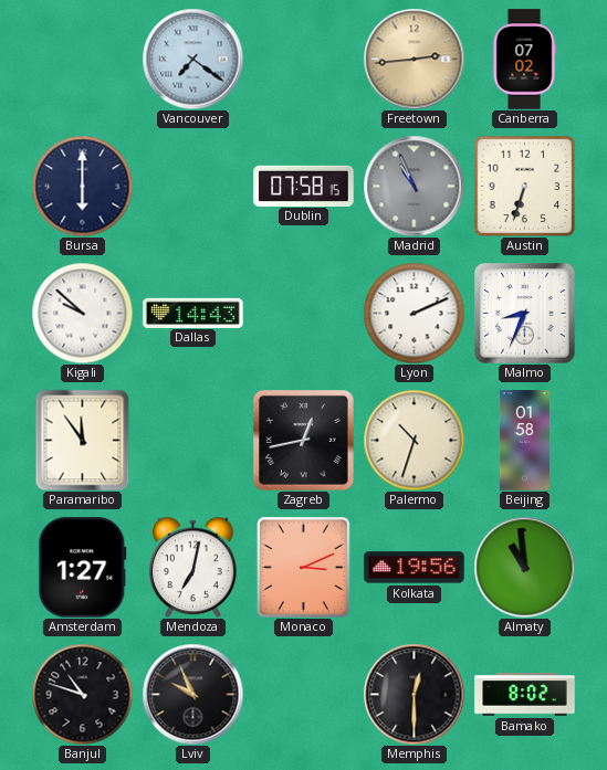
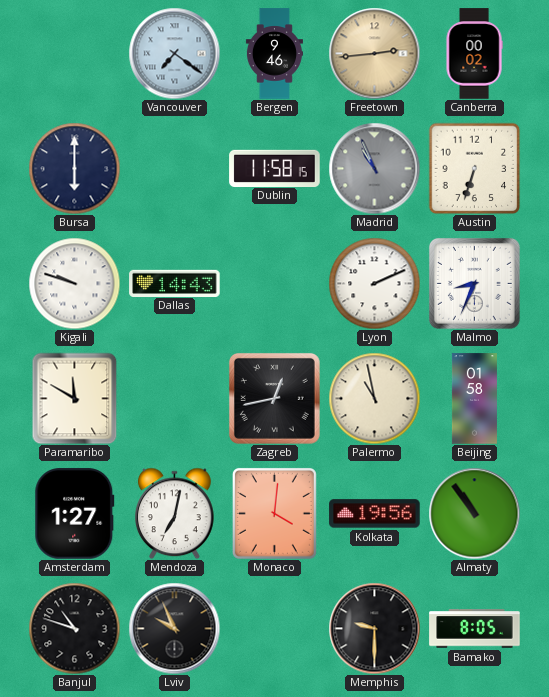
Bergen: none -> 9:46
Canberra: 07:02 -> 00:02
Dublin: 07:58 -> 11:58
Kigali: 9:52 -> 9:48
Paramaribo: 11:54 -> 11:50
Palermo: 10:33 -> 10:58
Monaco: 3:11 -> 4:01
Almaty: 10:59 -> 10:54
Memphis: 12:30 -> 9:30
Bamako: 8:02 -> 8:05
